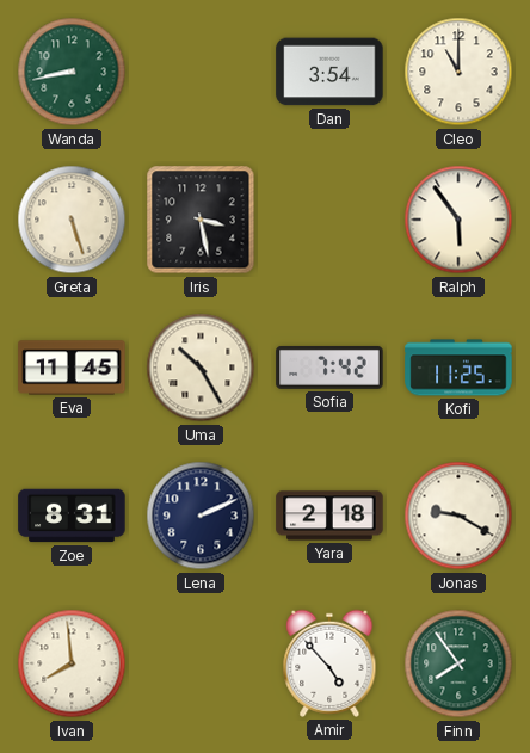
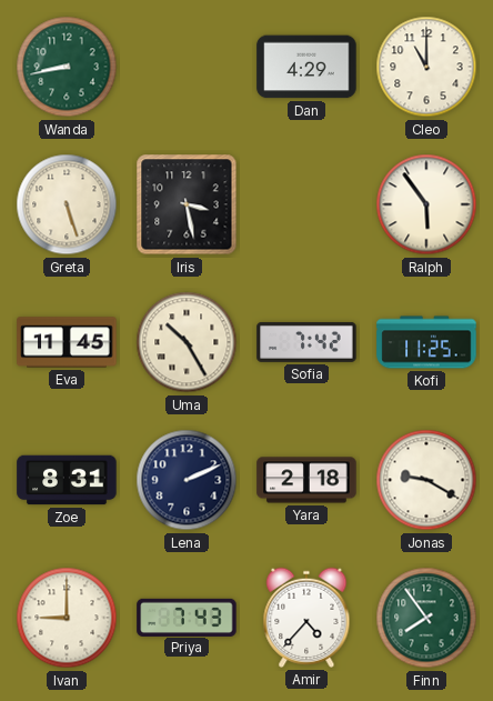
Dan: 3:54 -> 4:29
Ivan: 7:59 -> 9:00
Priya: none -> 7:43
Amir: 4:53 -> 4:37
